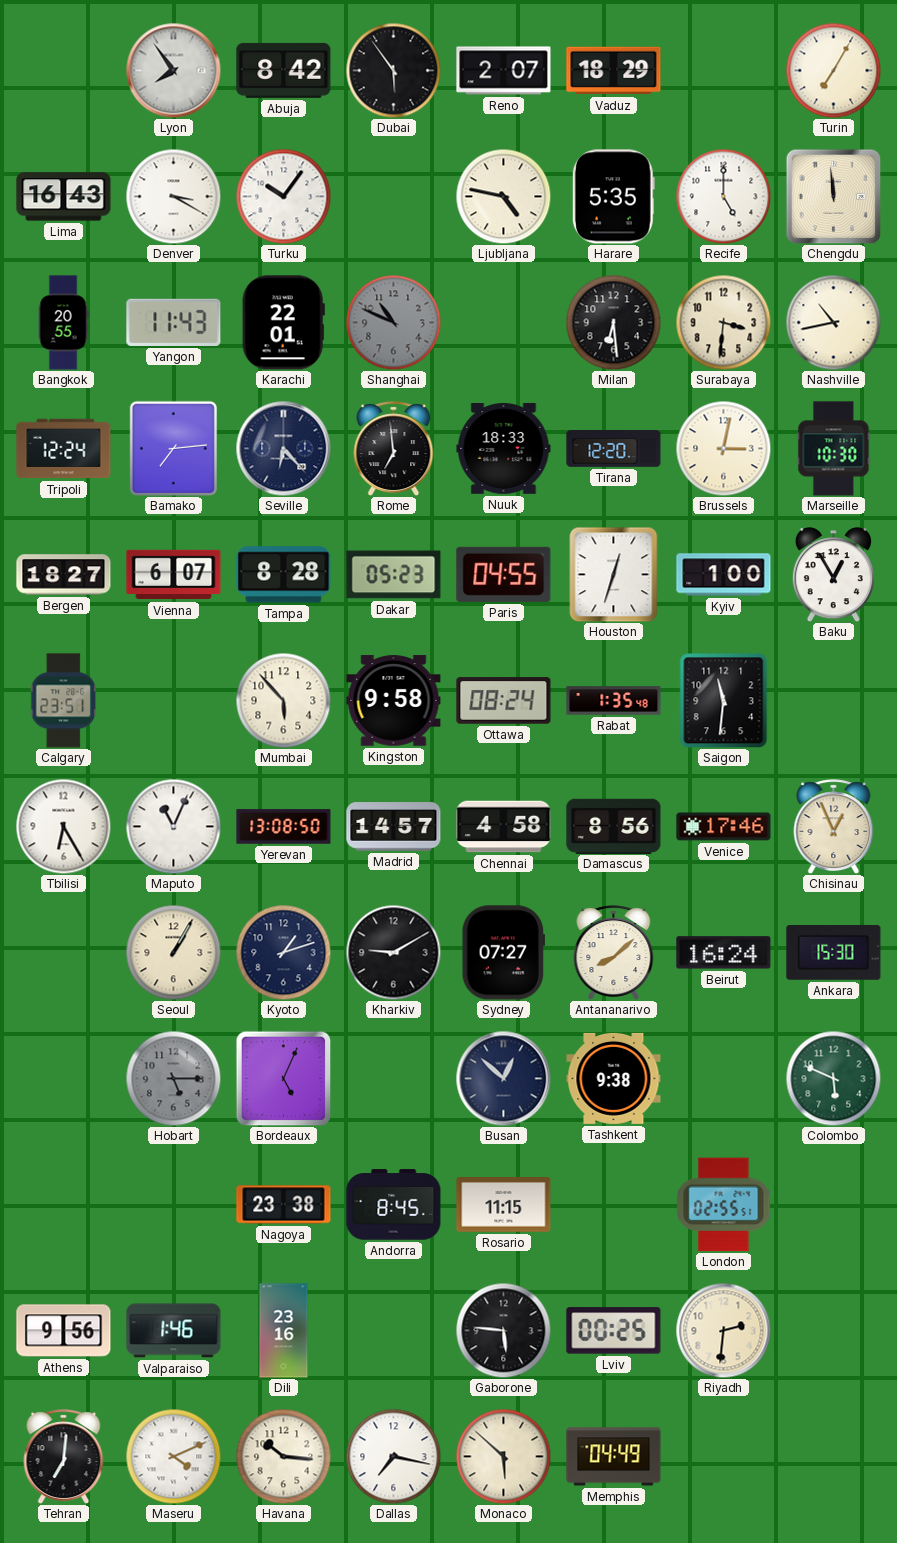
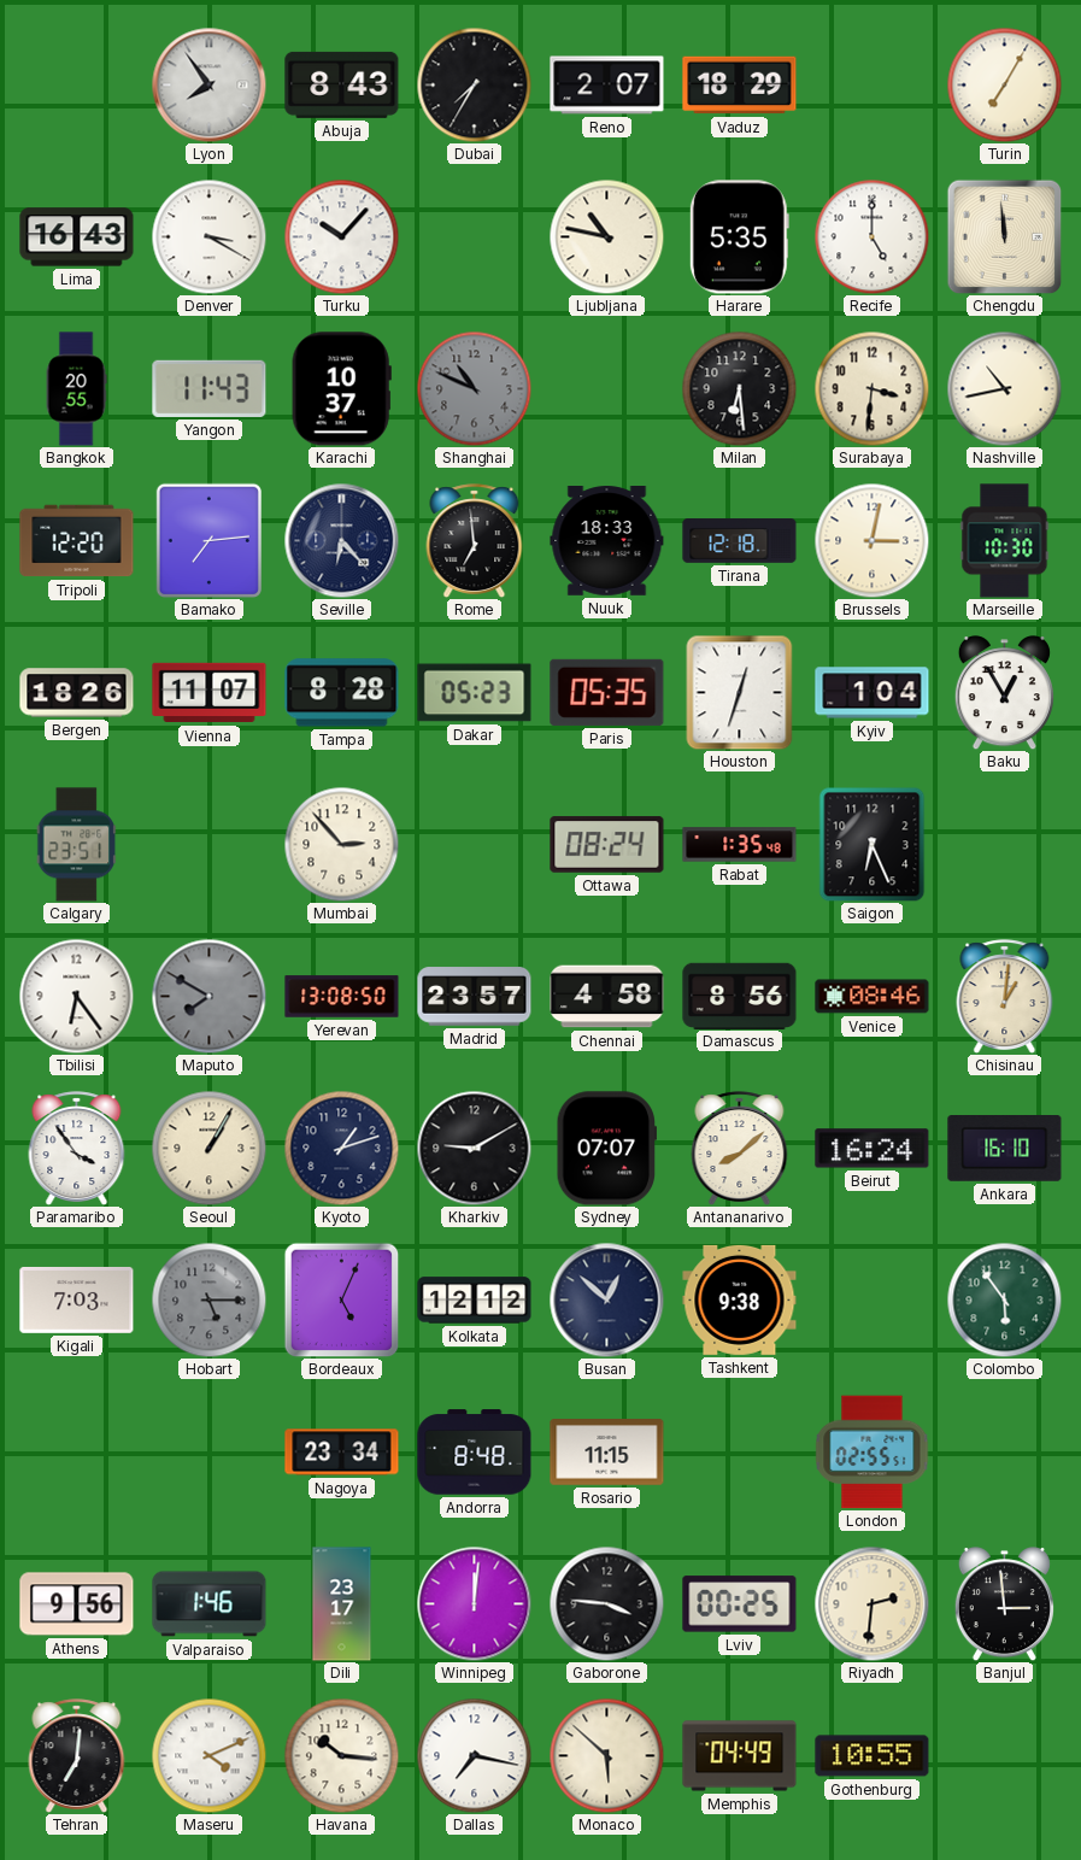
Abuja: 8:42 -> 8:43
Dubai: 5:54 -> 7:35
Turku: 10:06 -> 10:07
Ljubljana: 4:47 -> 10:47
Karachi: 22:01 -> 10:37
Tripoli: 12:24 -> 12:20
Tirana: 12:20 -> 12:18
Bergen: 18:27 -> 18:26
Vienna: 6:07 -> 11:07
Paris: 04:55 -> 05:35
Kyiv: 1:00 -> 1:04
Mumbai: 5:53 -> 2:53
Kingston: 9:58 -> none
Saigon: 11:31 -> 6:26
Tbilisi: 6:25 -> 6:24
Maputo: 11:04 -> 7:50
Maputo dial: white -> grey
Madrid: 14:57 -> 23:57
Venice: 17:46 -> 08:46
Chisinau: 12:56 -> 1:01
Paramaribo: none -> 3:54
Sydney: 07:27 -> 07:07
Ankara: 15:30 -> 16:10
Kigali: none -> 7:03
Kolkata: none -> 12:12
Colombo: 5:49 -> 5:54
Nagoya: 23:38 -> 23:34
Andorra: 8:45 -> 8:48
Dili: 23:16 -> 23:17
Winnipeg: none -> 12:01
Gaborone: 5:46 -> 3:46
Banjul: none -> 2:59
Gothenburg: none -> 10:55
